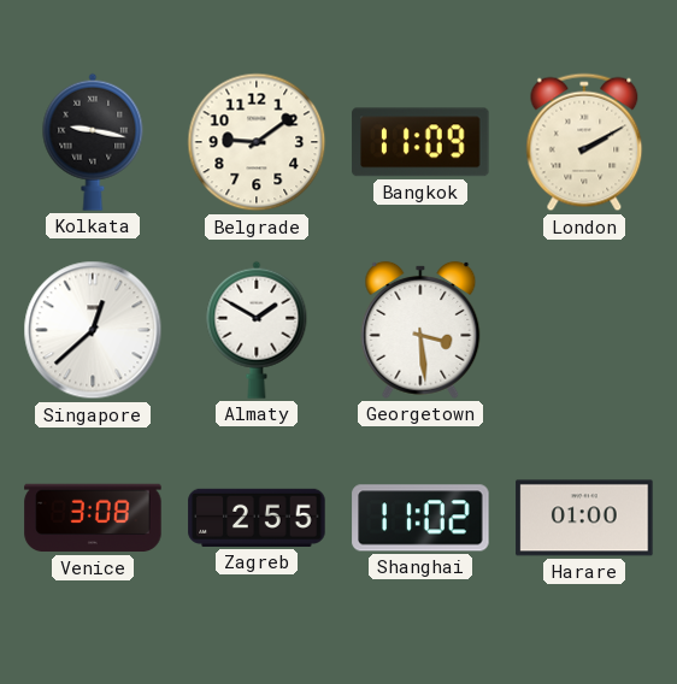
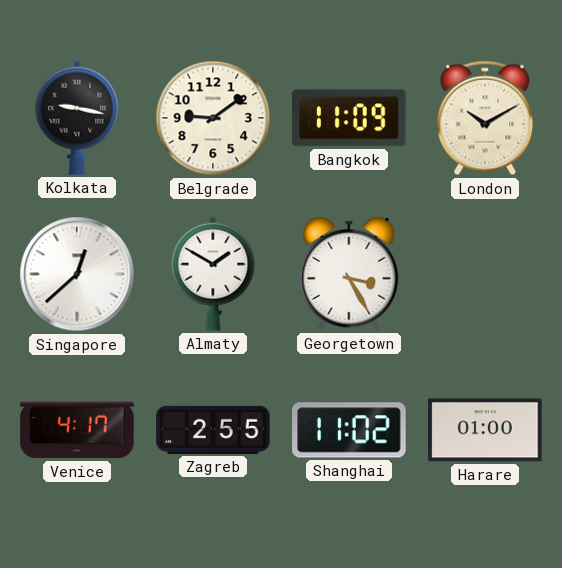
London: 2:10 -> 10:10
Georgetown: 3:29 -> 3:25
Venice: 3:08 -> 4:17
